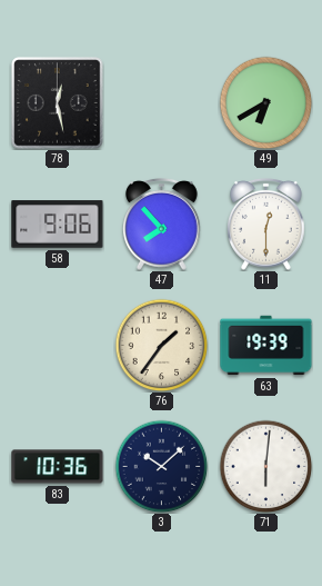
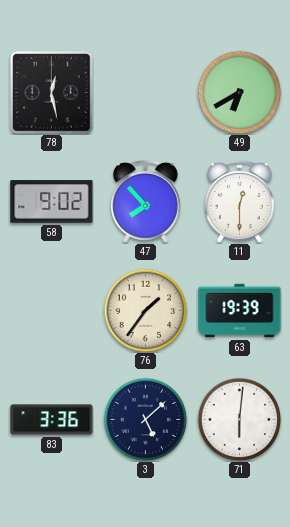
58: 9:06 -> 9:02
83: 10:36 -> 3:36
3: 10:08 -> 5:08
